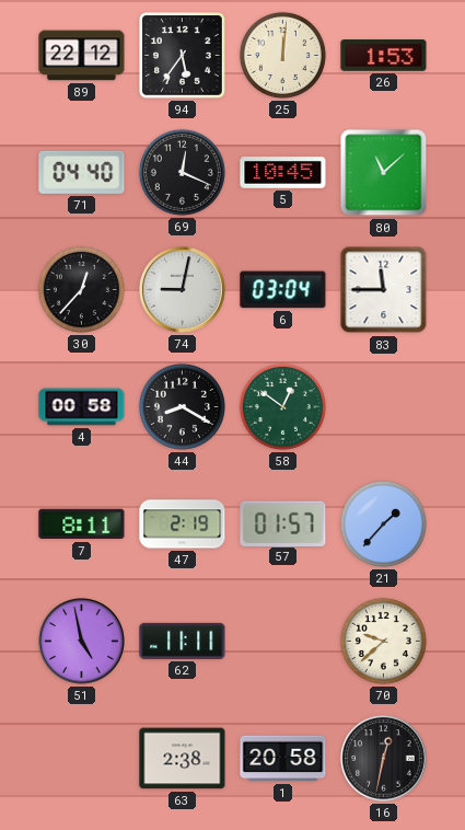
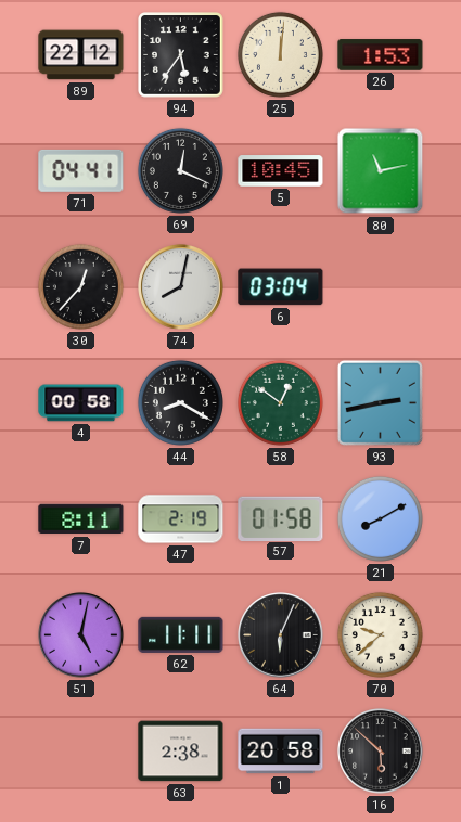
71: 04:40 -> 04:41
80: 11:08 -> 11:13
74: 9:02 -> 8:02
83: 11:45 -> none
93: none -> 2:43
57: 01:57 -> 01:58
21: 1:37 -> 8:10
51: 4:58 -> 5:02
64: none -> 6:04
16: 12:32 -> 5:52
